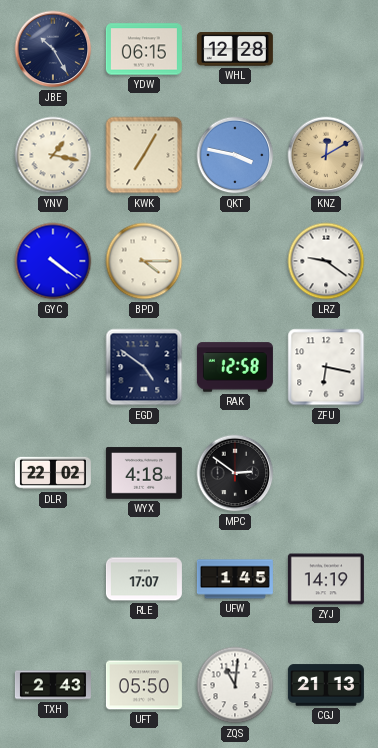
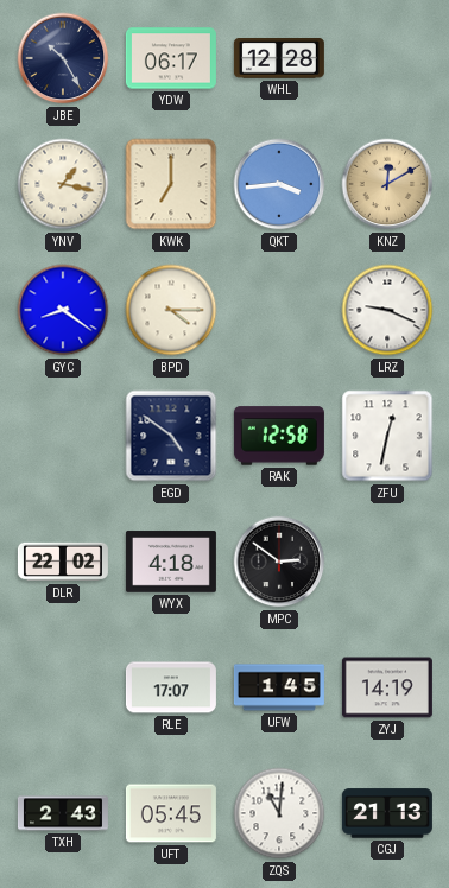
YDW: 06:15 -> 06:17
KWK: 7:05 -> 7:00
QKT: 3:47 -> 3:44
GYC: 4:21 -> 8:21
LRZ: 9:21 -> 9:19
ZFU: 6:17 -> 12:32
UFT: 05:50 -> 05:45
